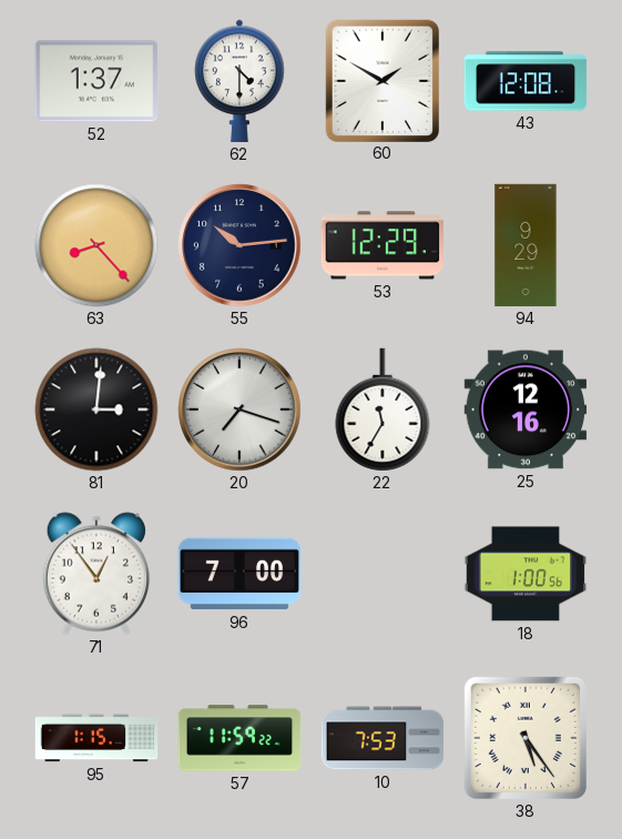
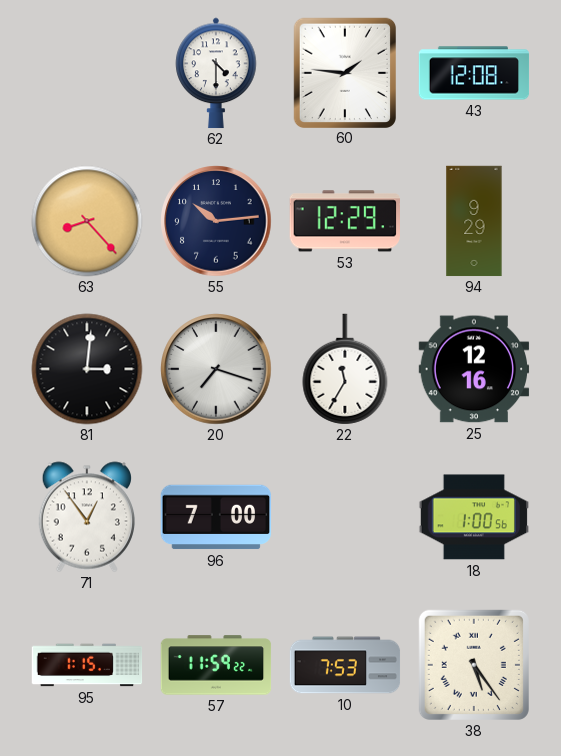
52: 1:37 -> none
60: 1:50 -> 1:46
